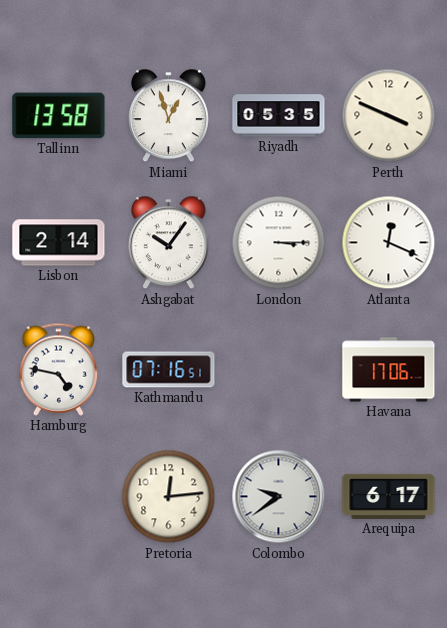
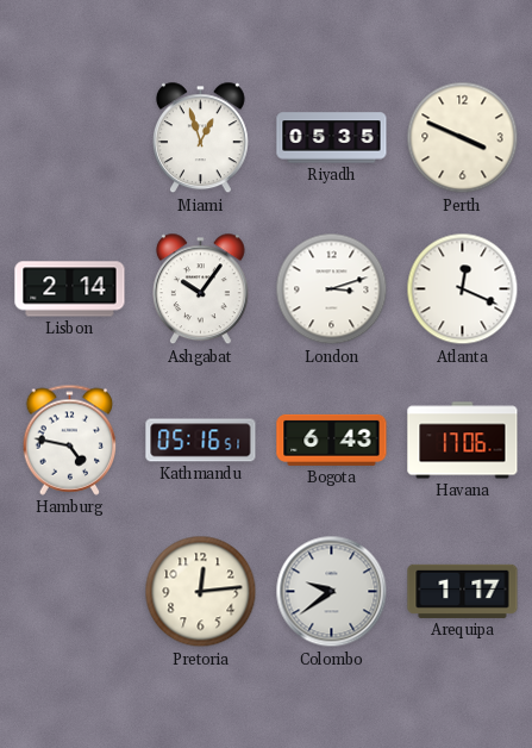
Tallinn: 13:58 -> none
London: 3:15 -> 3:12
Kathmandu: 07:16 -> 05:16
Bogota: none -> 6:43
Arequipa: 6:17 -> 1:17
